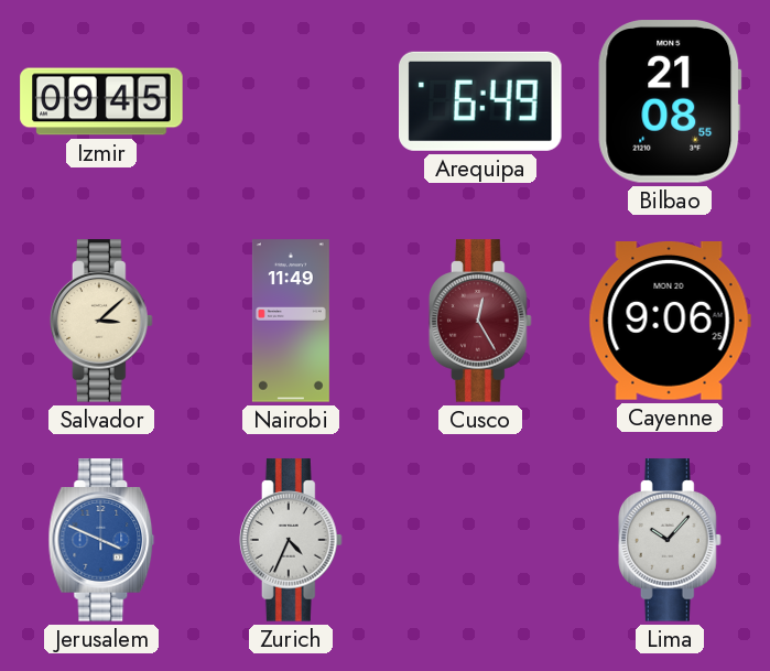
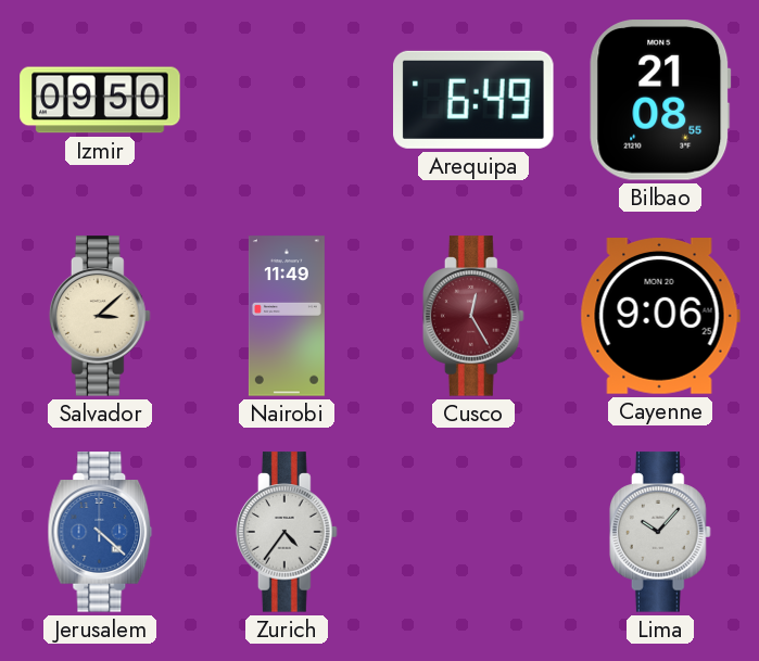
Izmir: 09:45 -> 09:50
Jerusalem: 3:49 -> 4:22
Zurich: 4:34 -> 4:36
